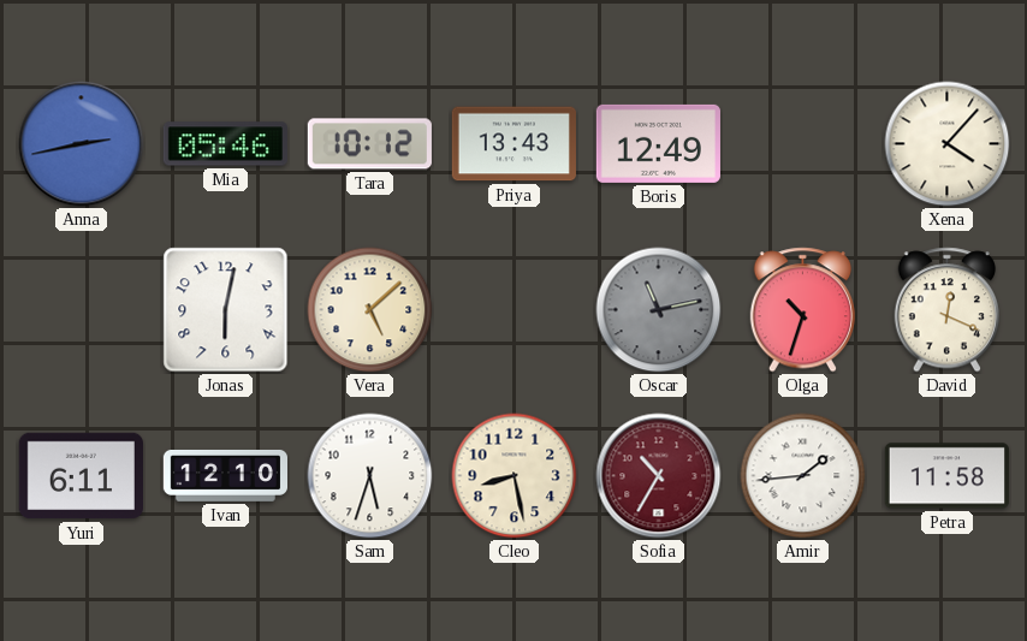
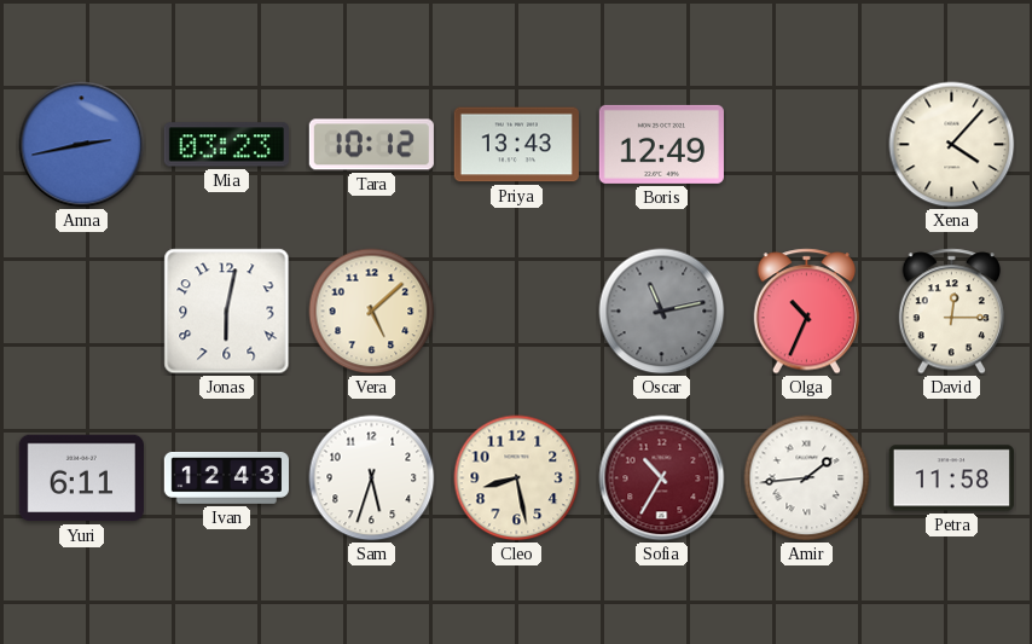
Mia: 05:46 -> 03:23
Olga: 10:33 -> 10:34
David: 12:19 -> 12:15
Ivan: 12:10 -> 12:43
